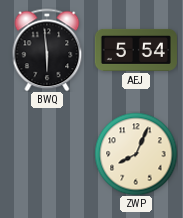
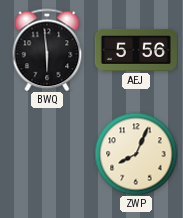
AEJ: 5:54 -> 5:56
